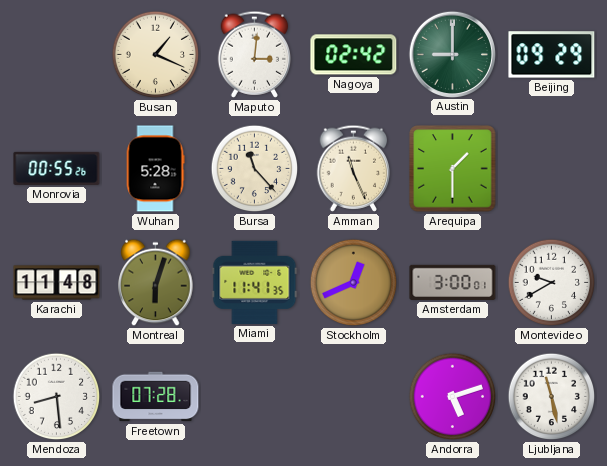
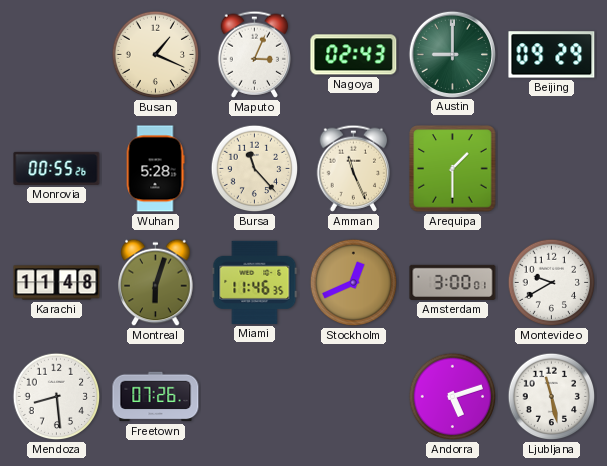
Maputo: 3:01 -> 3:04
Nagoya: 02:42 -> 02:43
Miami: 11:41 -> 11:46
Freetown: 07:28 -> 07:26
